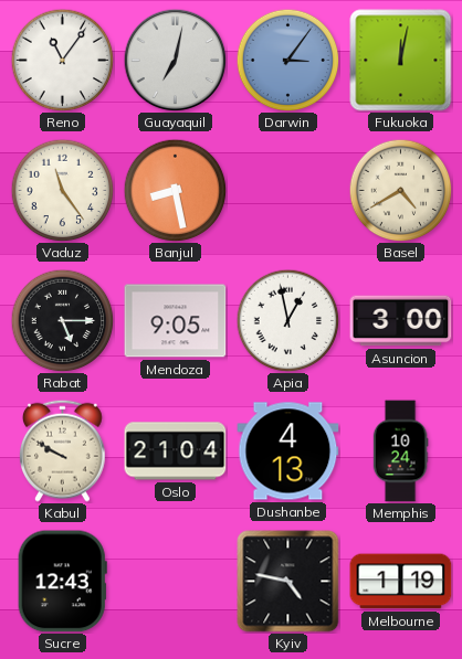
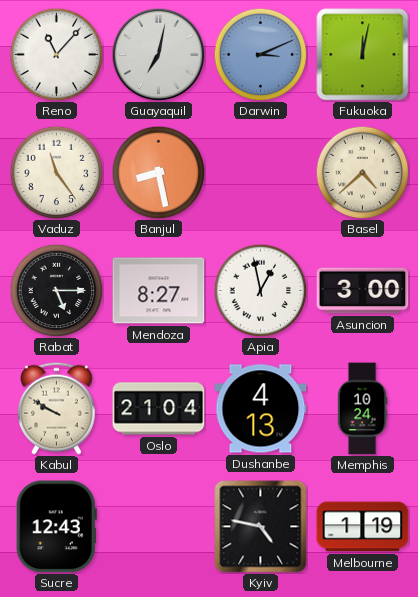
Reno: 11:06 -> 11:07
Darwin: 3:06 -> 3:11
Basel: 4:40 -> 4:38
Mendoza: 9:05 -> 8:27
